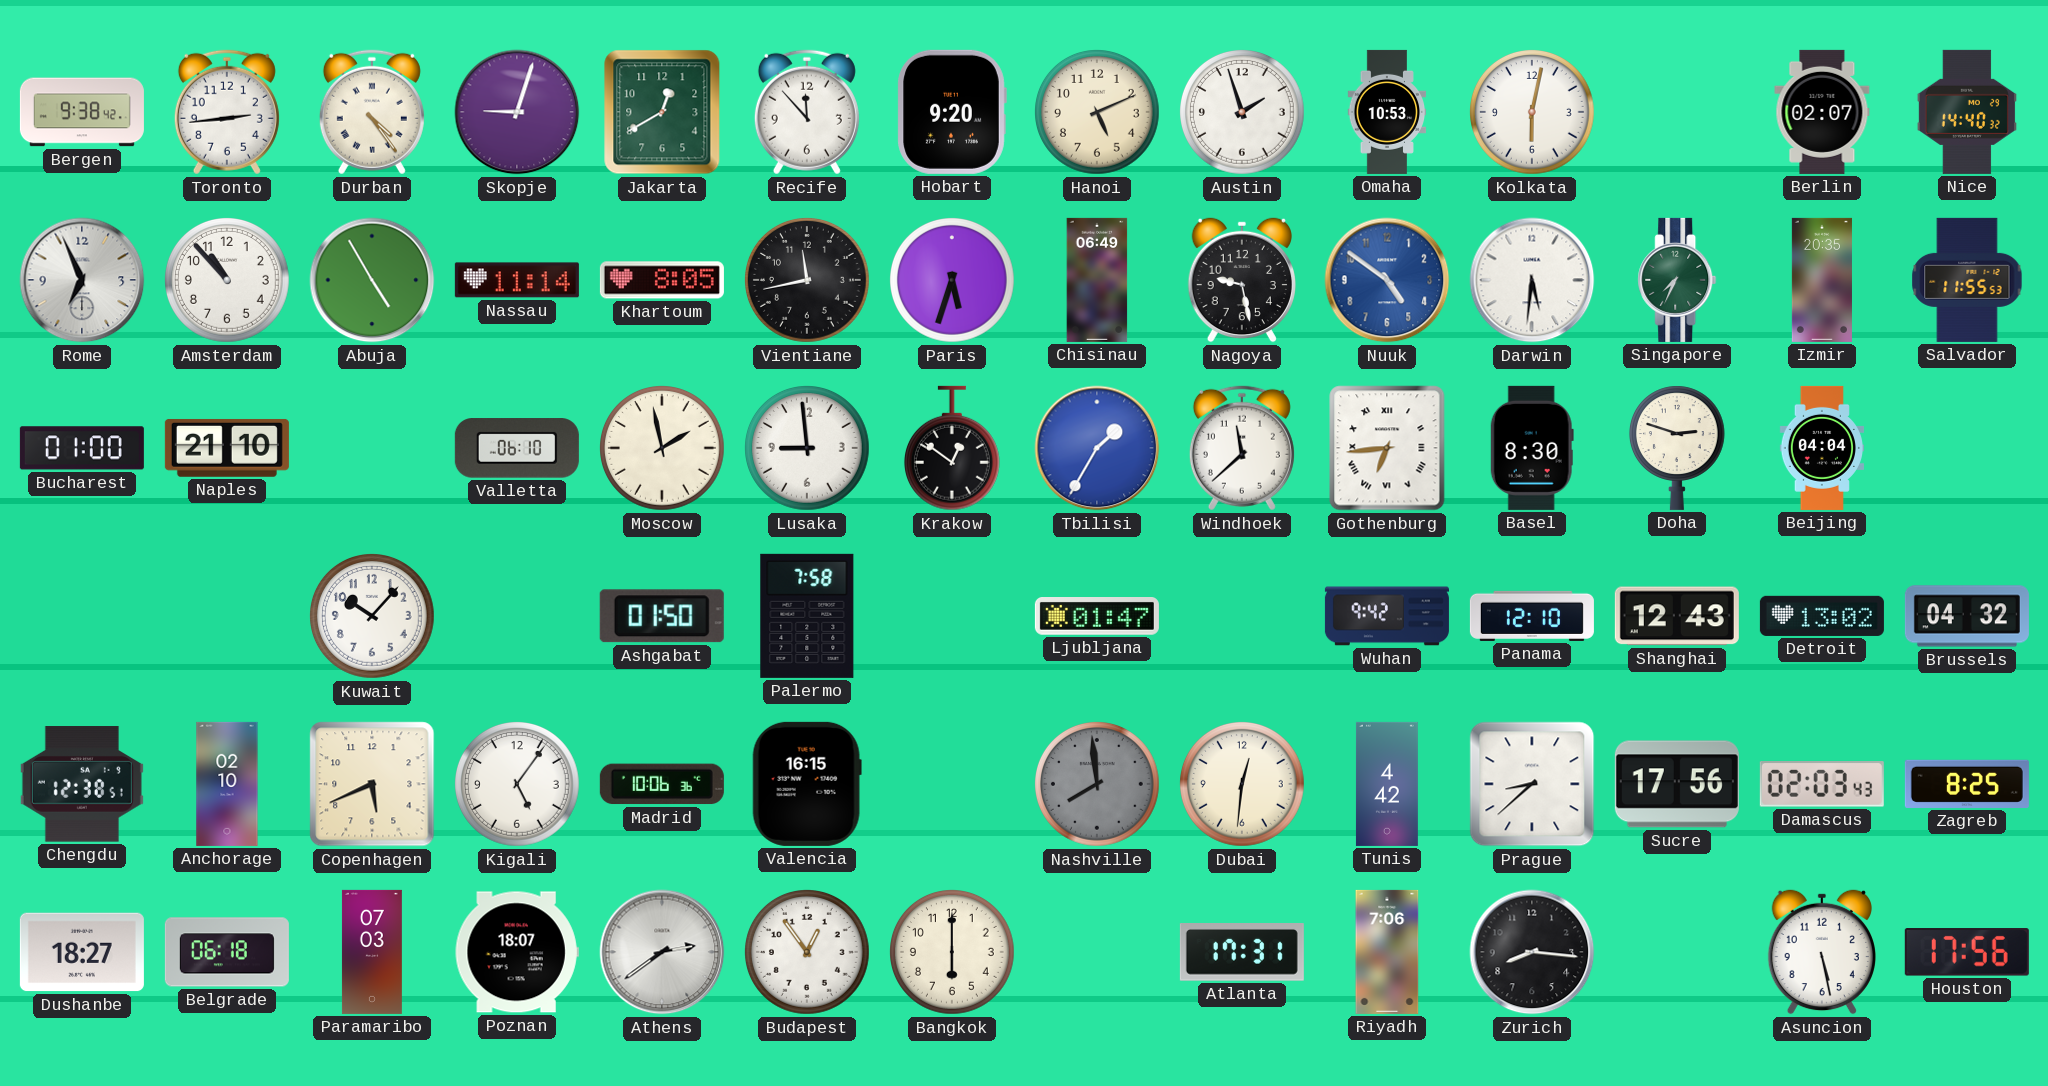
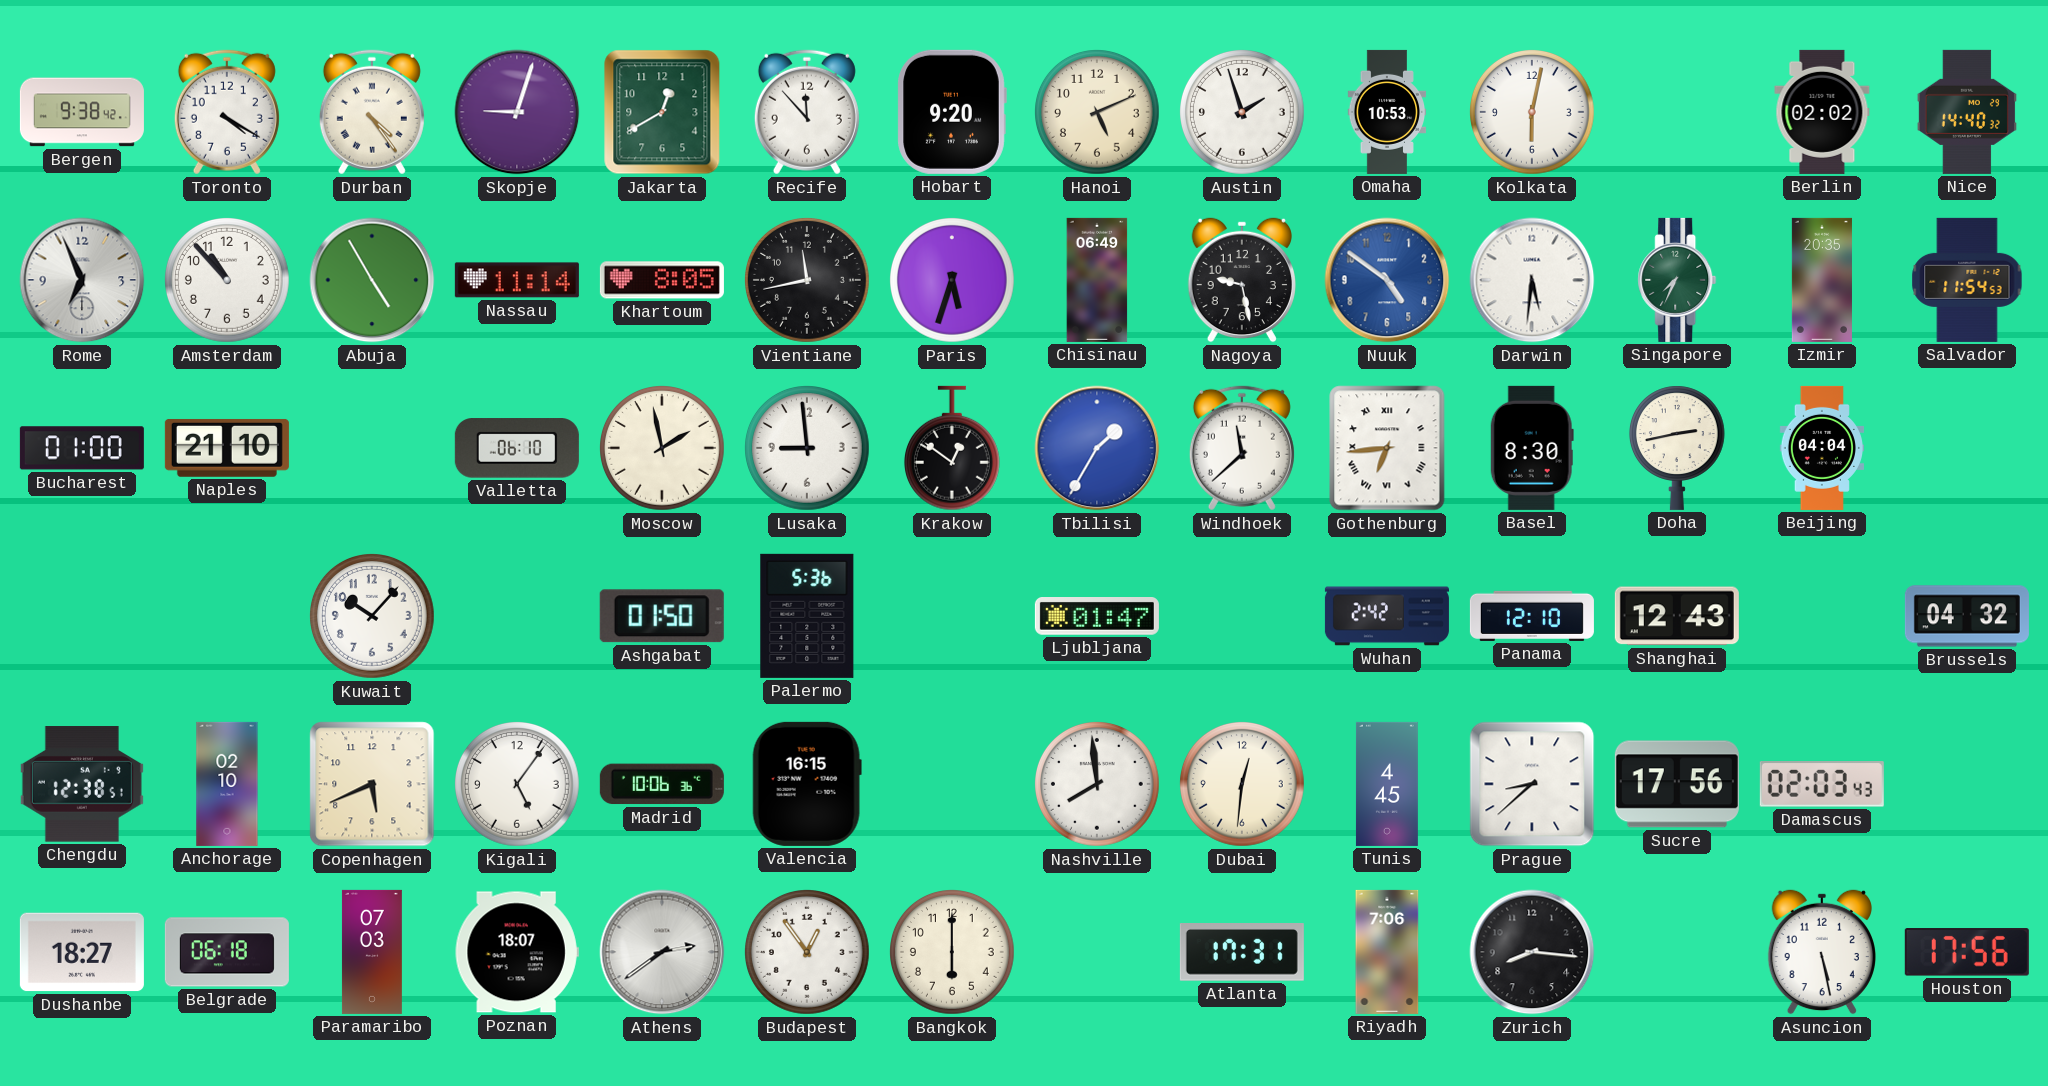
Toronto: 2:44 -> 4:20
Berlin: 02:07 -> 02:02
Salvador: 11:55 -> 11:54
Doha: 2:48 -> 2:43
Palermo: 7:58 -> 5:36
Wuhan: 9:42 -> 2:42
Detroit: 13:02 -> none
Nashville dial: grey -> white
Tunis: 4:42 -> 4:45
Zagreb: 8:25 -> none
